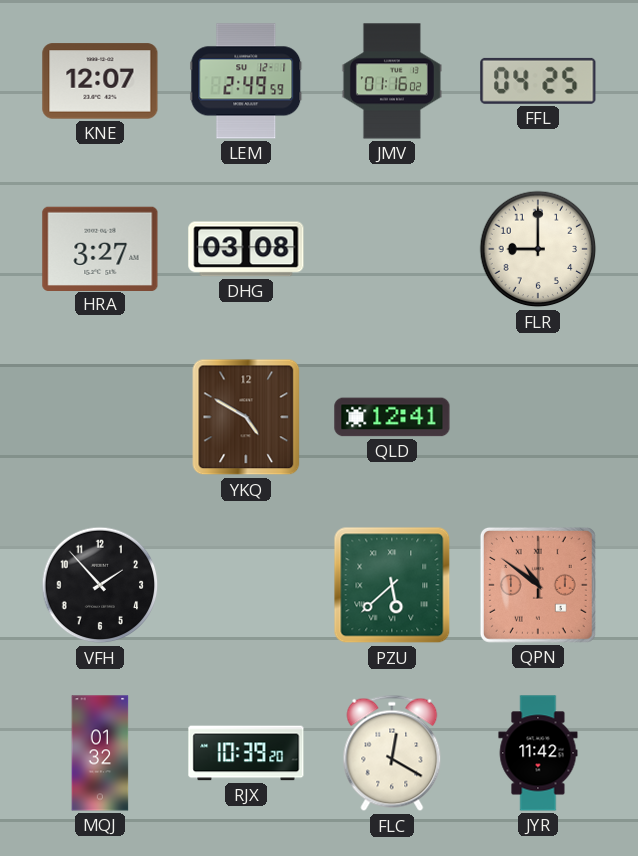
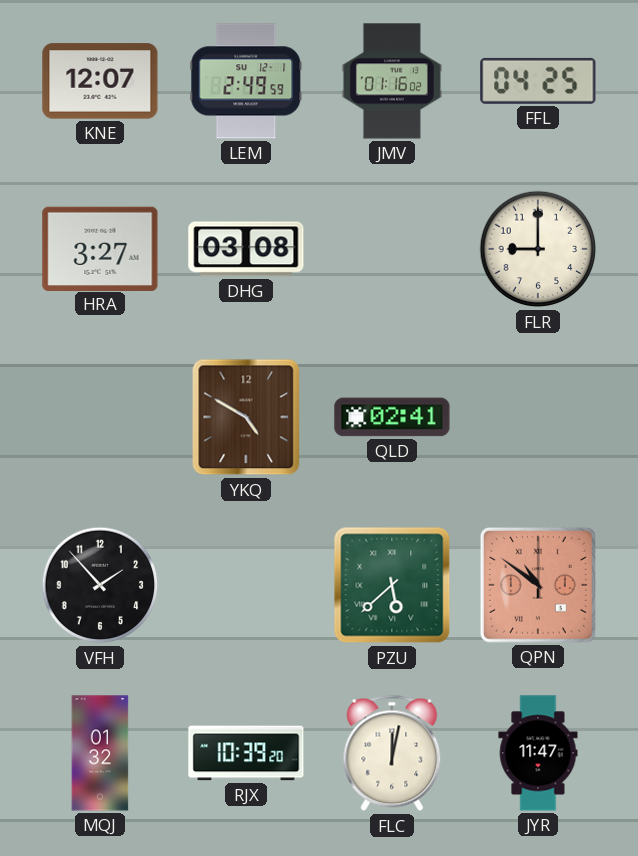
QLD: 12:41 -> 02:41
FLC: 12:20 -> 12:02
JYR: 11:42 -> 11:47
